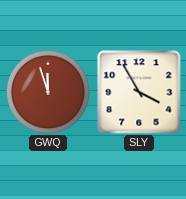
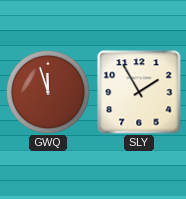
SLY: 3:55 -> 1:55
